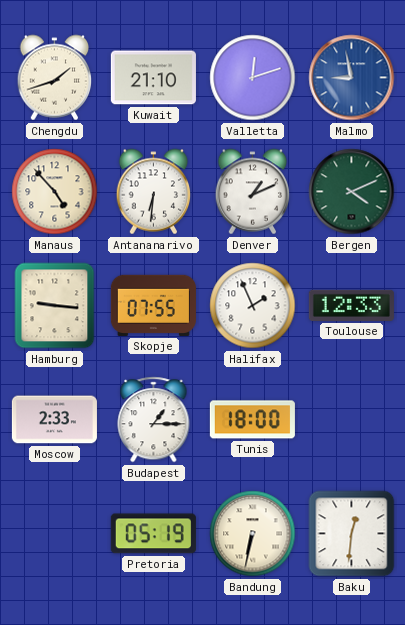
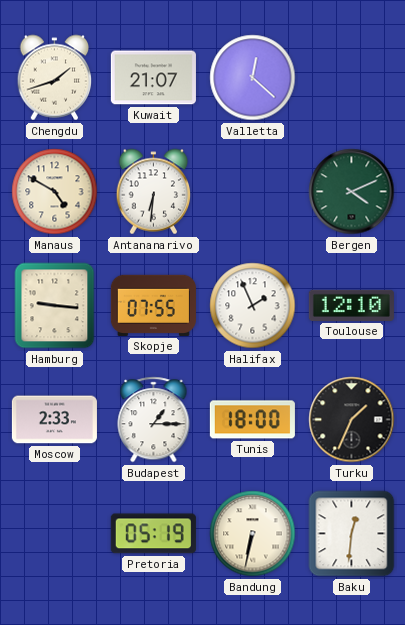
Kuwait: 21:10 -> 21:07
Valletta: 12:12 -> 12:22
Malmo: 8:58 -> none
Manaus: 4:53 -> 4:50
Denver: 1:11 -> none
Toulouse: 12:33 -> 12:10
Turku: none -> 1:34
